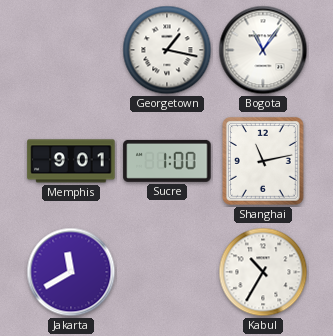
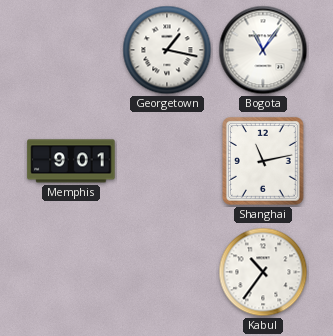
Sucre: 1:00 -> none
Jakarta: 11:40 -> none
Kabul: 10:35 -> 10:36
